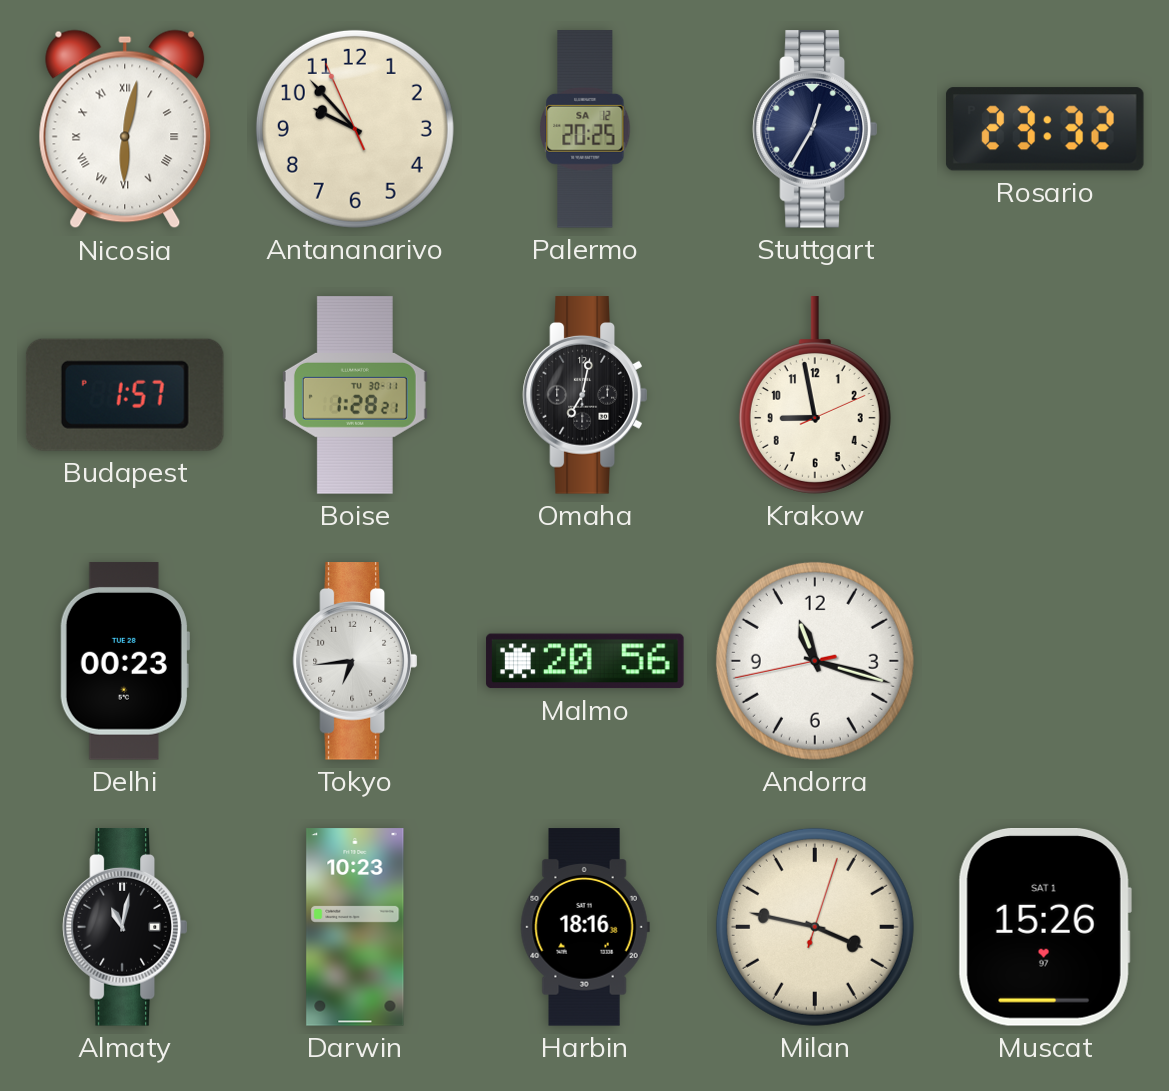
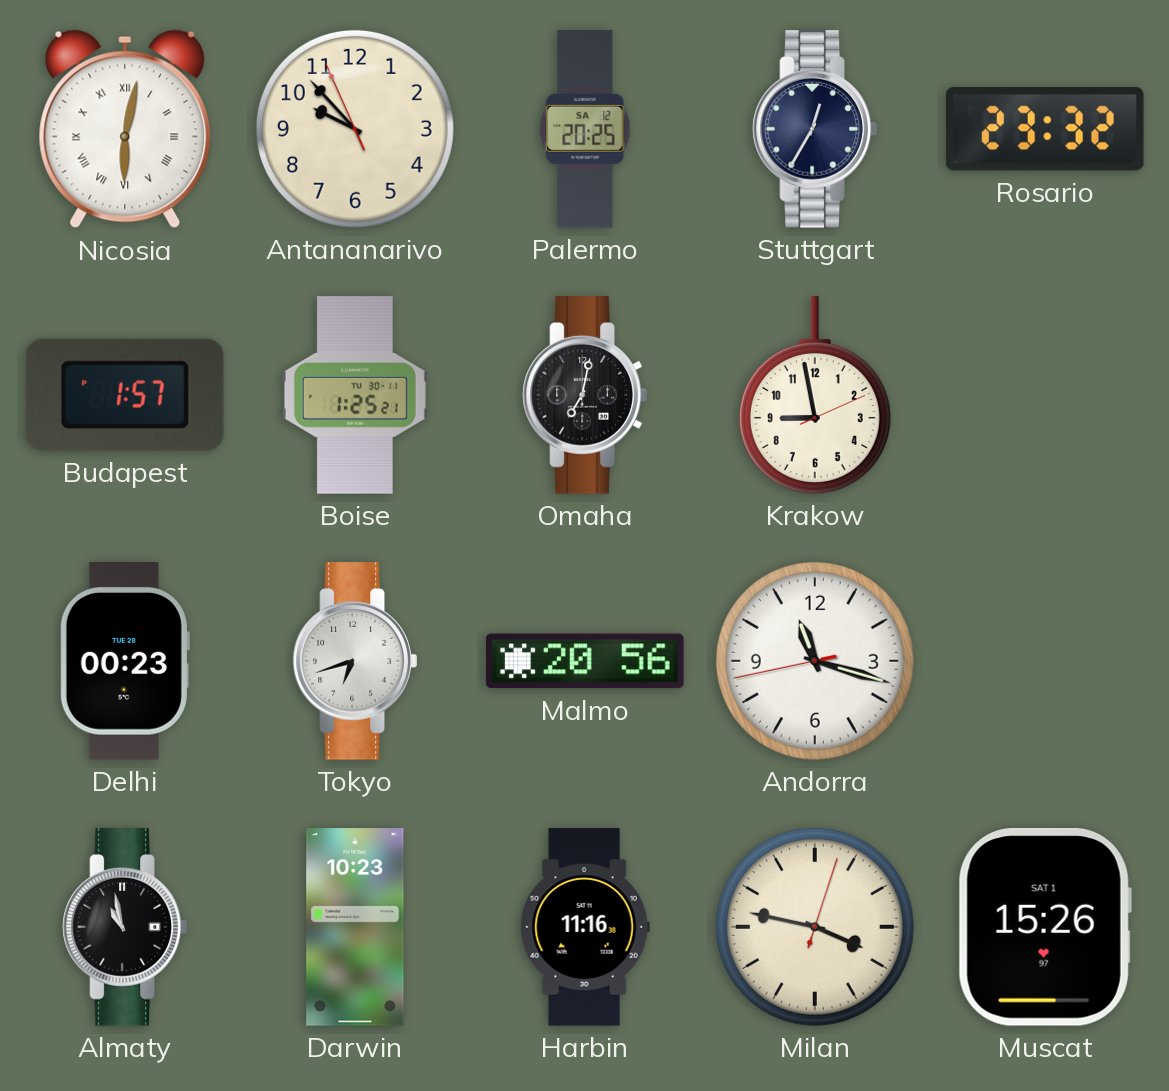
Boise: 1:28 -> 1:25
Tokyo: 6:44 -> 6:42
Almaty: 11:02 -> 10:58
Harbin: 18:16 -> 11:16
